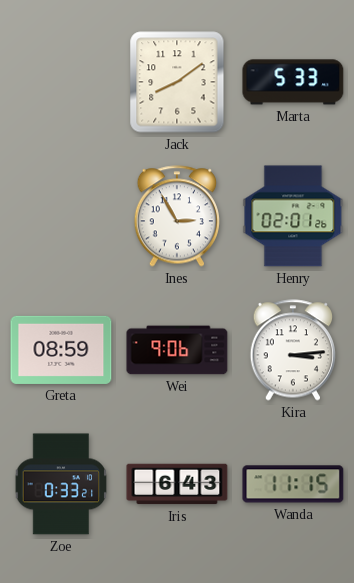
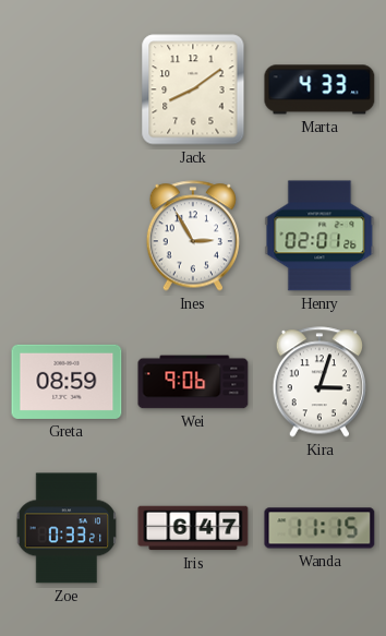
Marta: 5:33 -> 4:33
Kira: 3:14 -> 3:03
Iris: 6:43 -> 6:47
